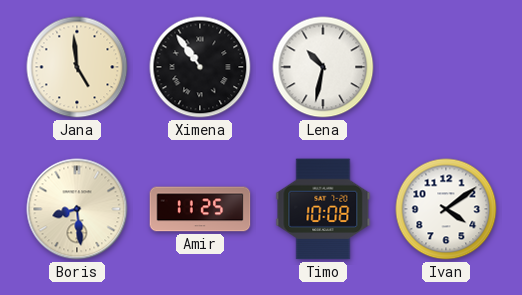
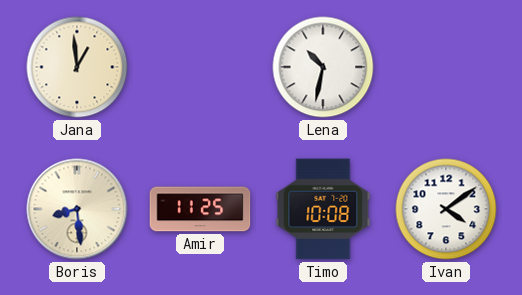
Jana: 4:59 -> 12:59
Ximena: 10:54 -> none
